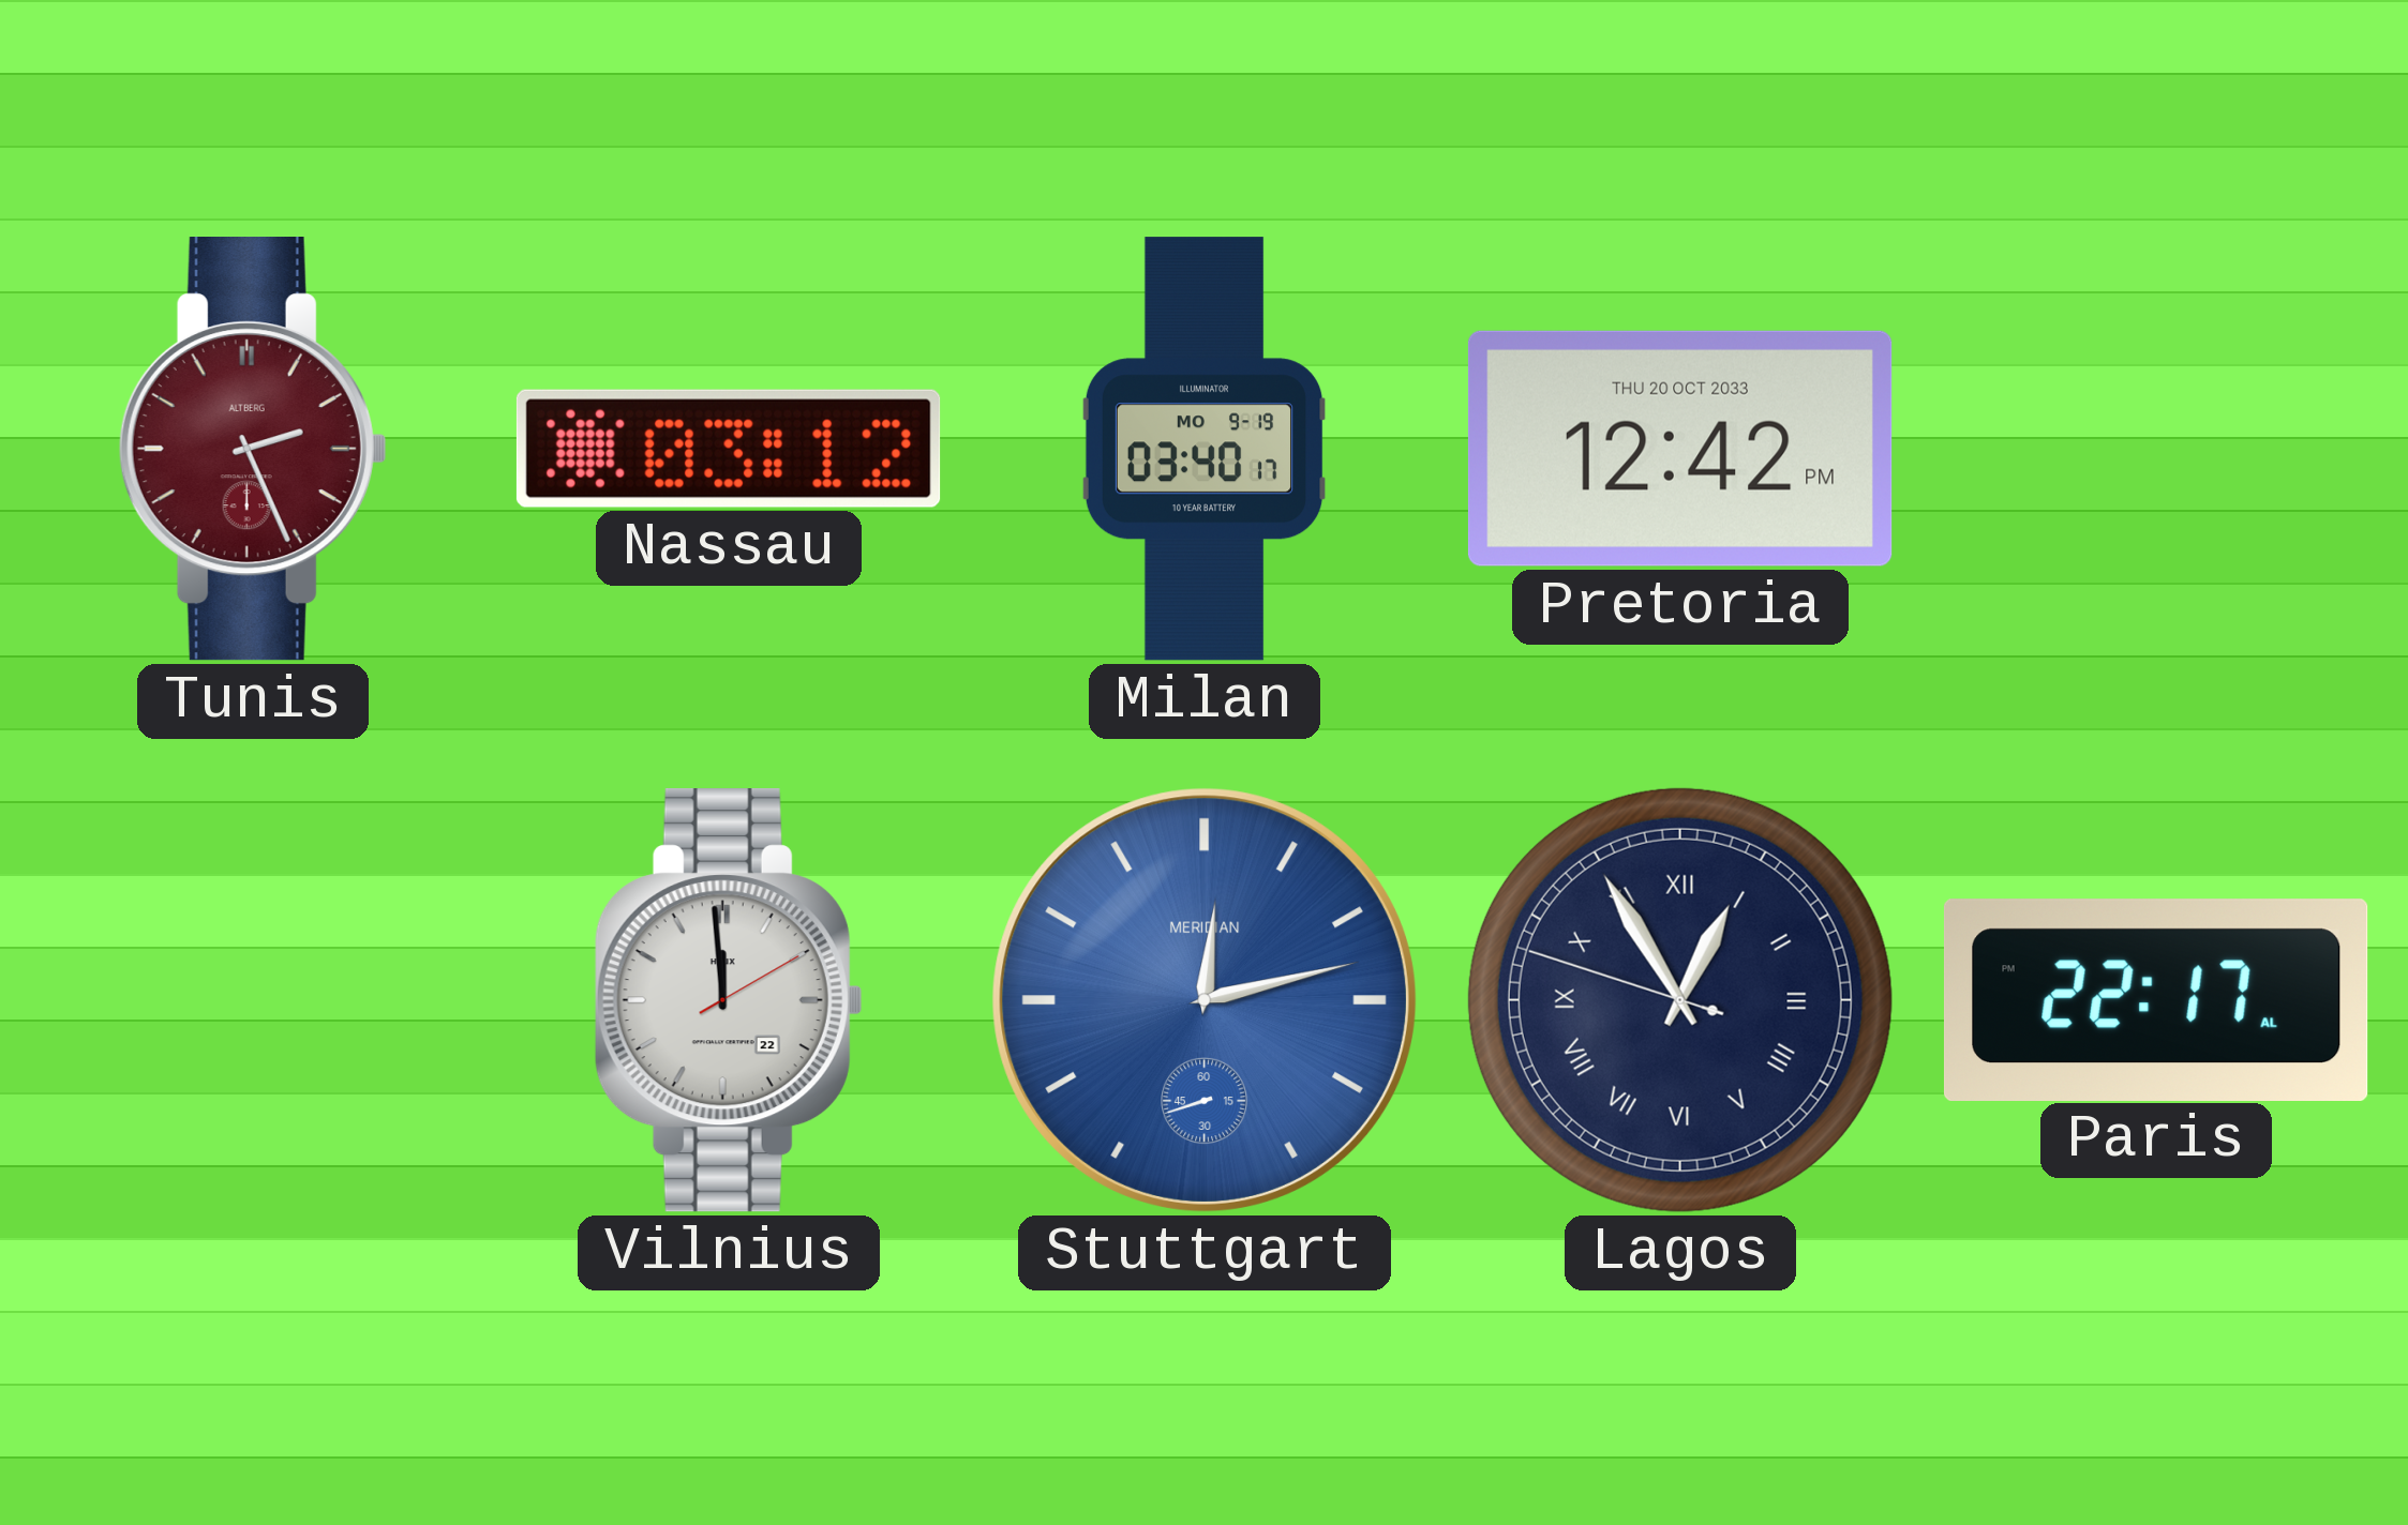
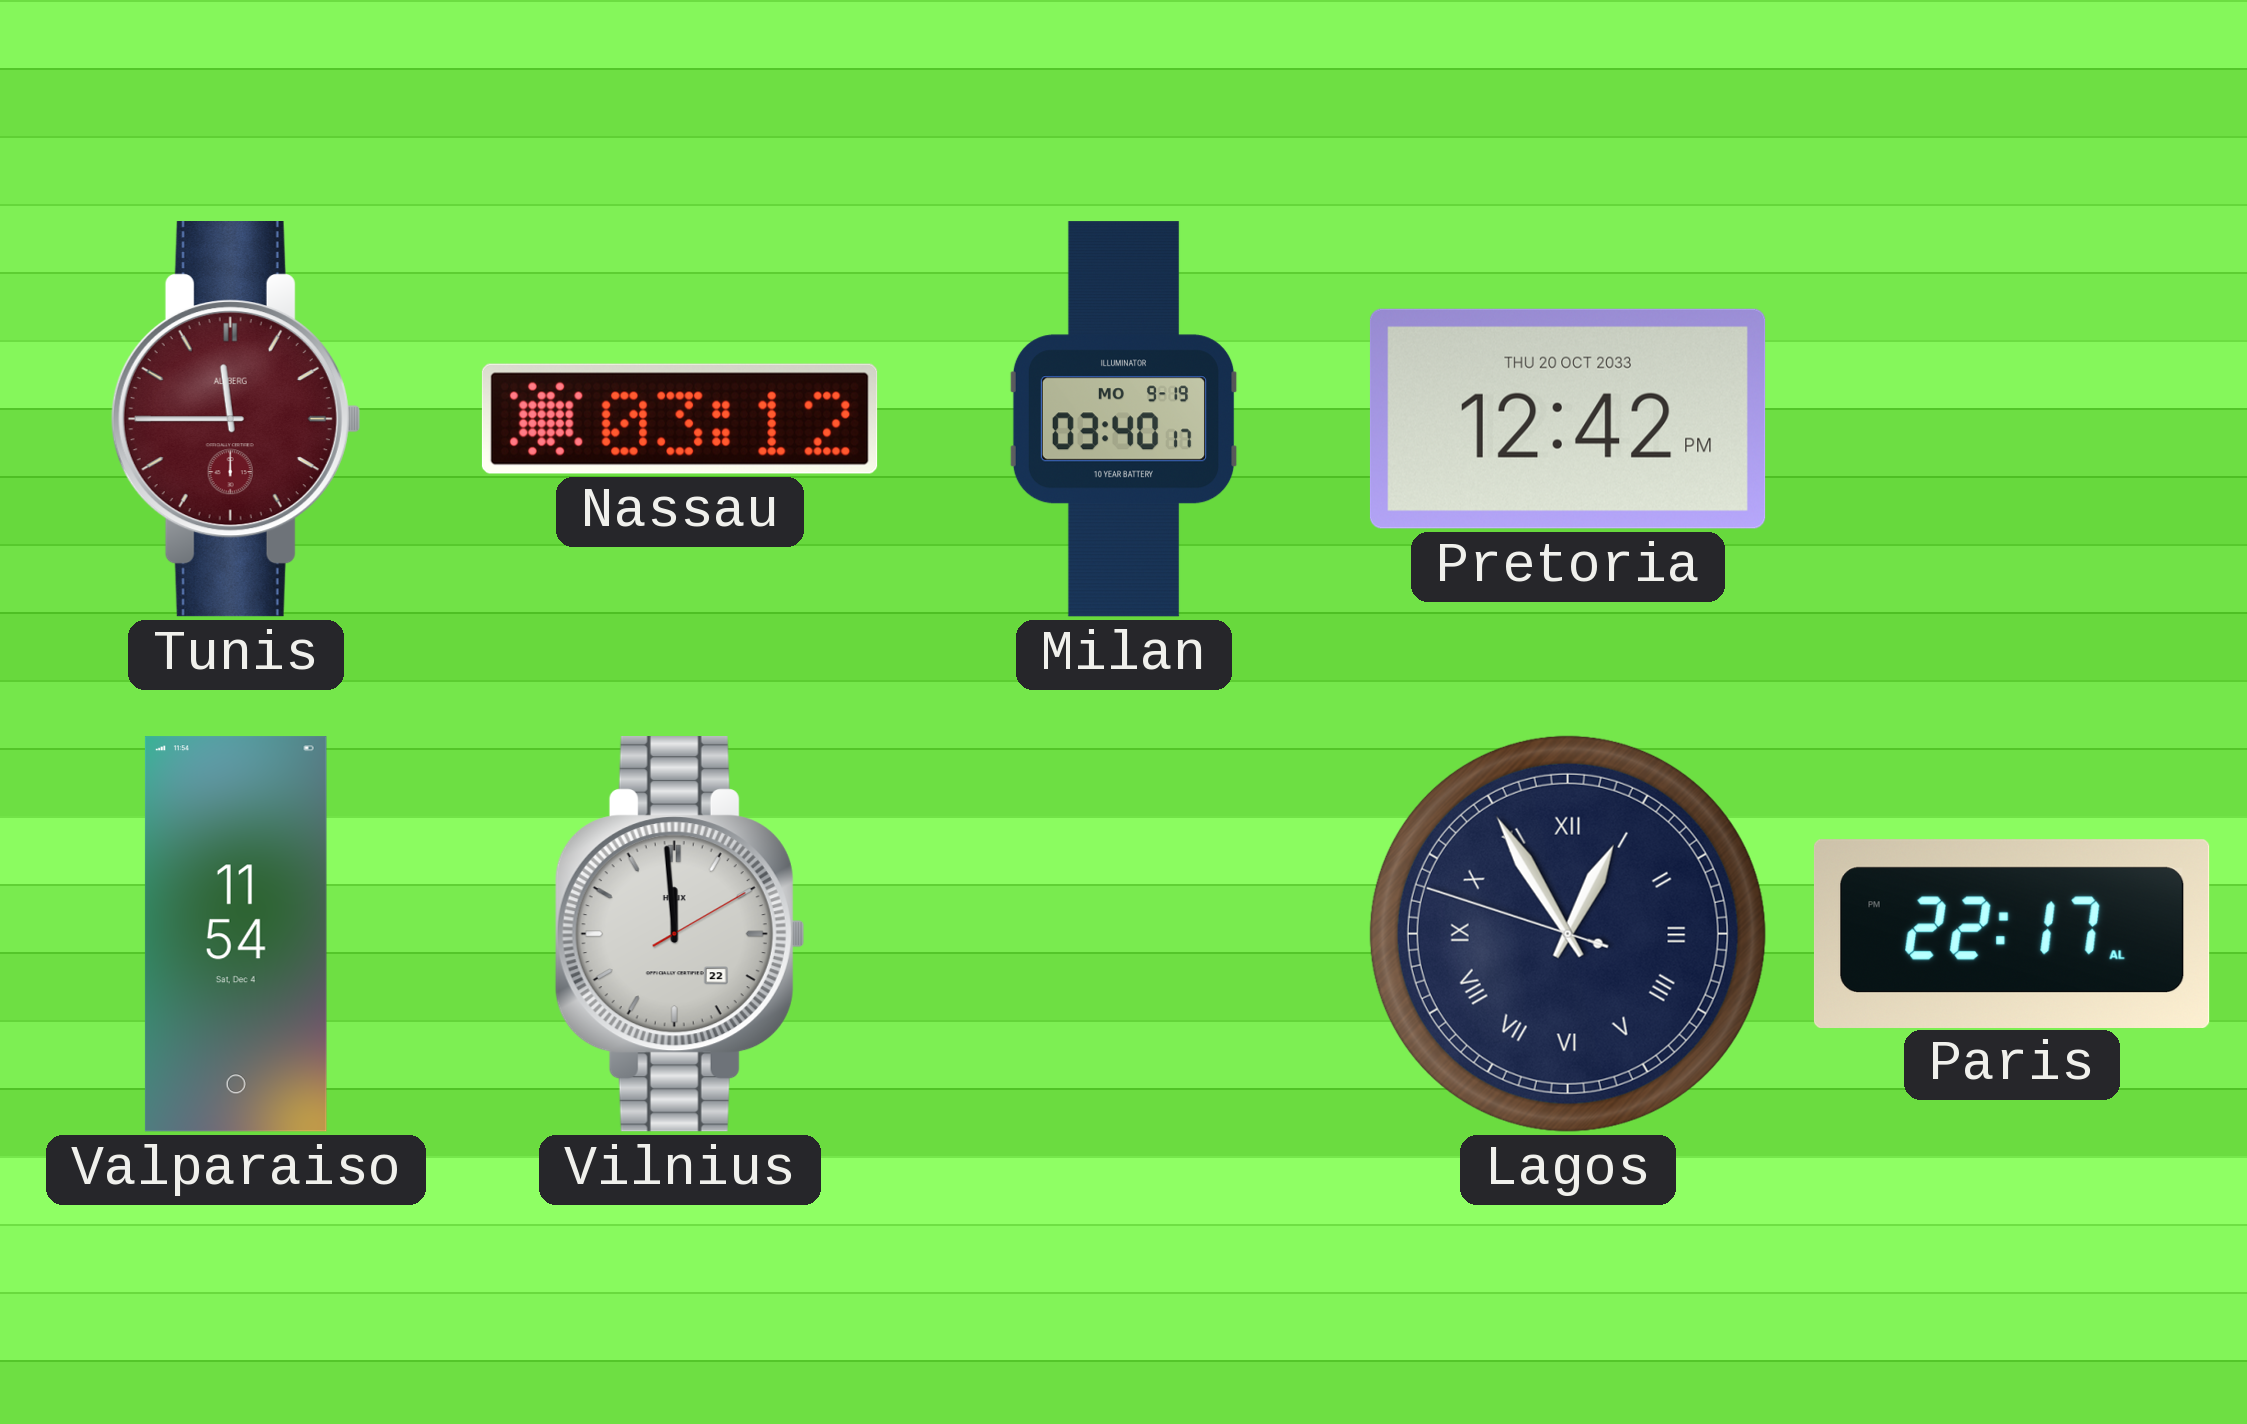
Tunis: 2:26 -> 11:45
Valparaiso: none -> 11:54
Stuttgart: 12:12 -> none
